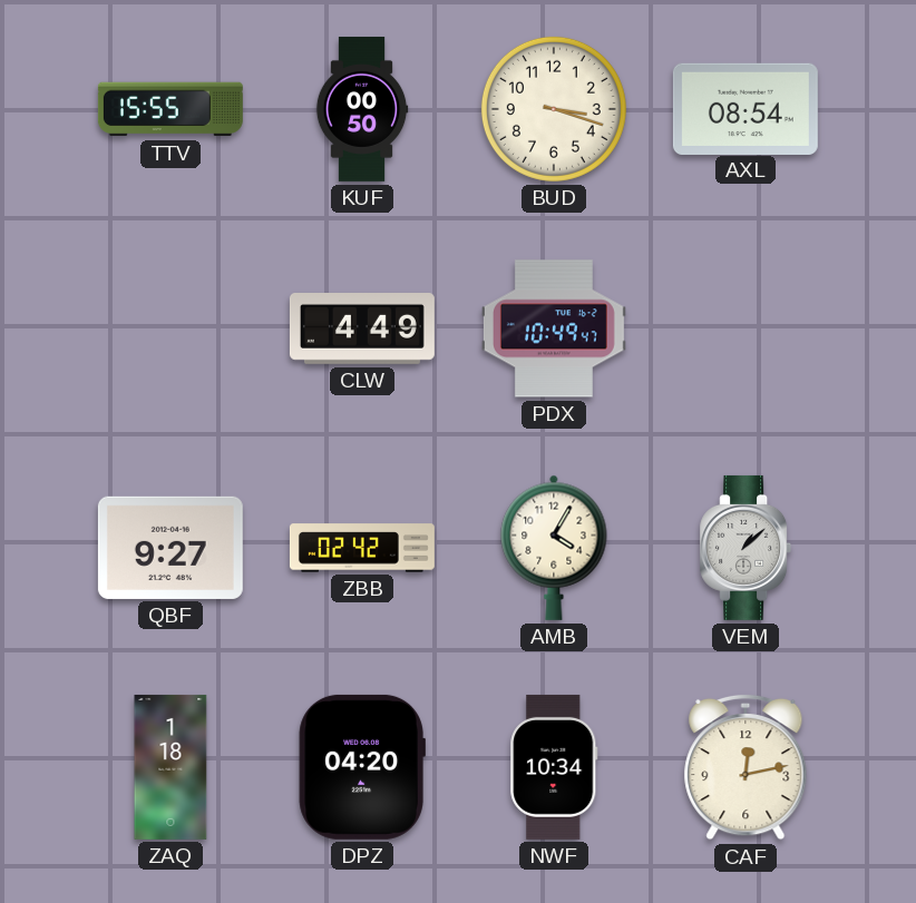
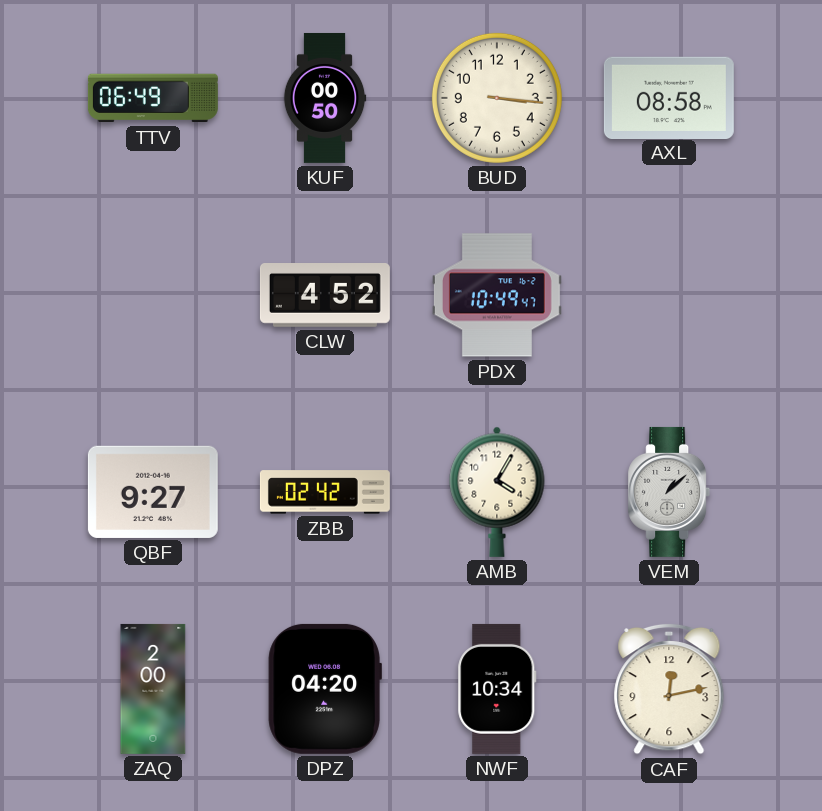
TTV: 15:55 -> 06:49
BUD: 3:18 -> 3:16
AXL: 08:54 -> 08:58
CLW: 4:49 -> 4:52
ZAQ: 1:18 -> 2:00
